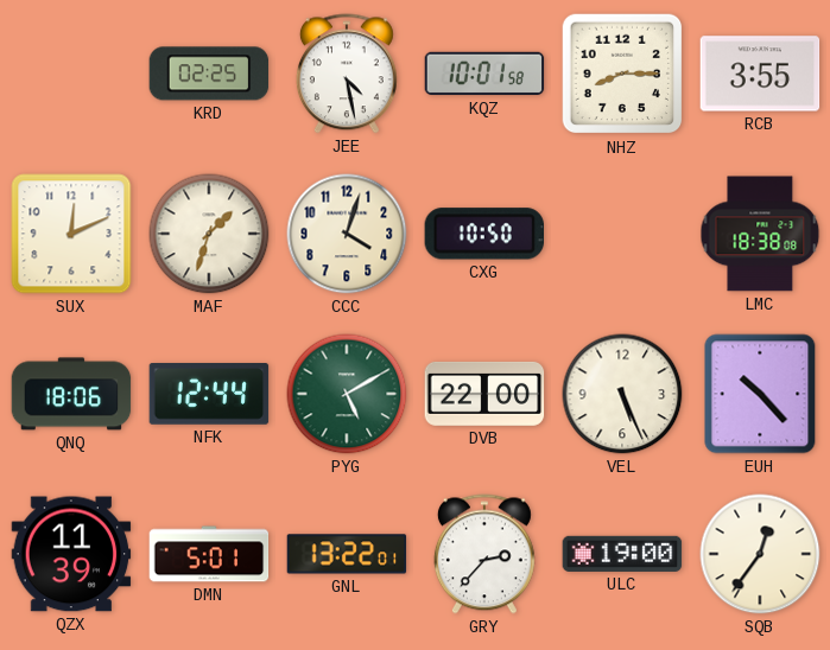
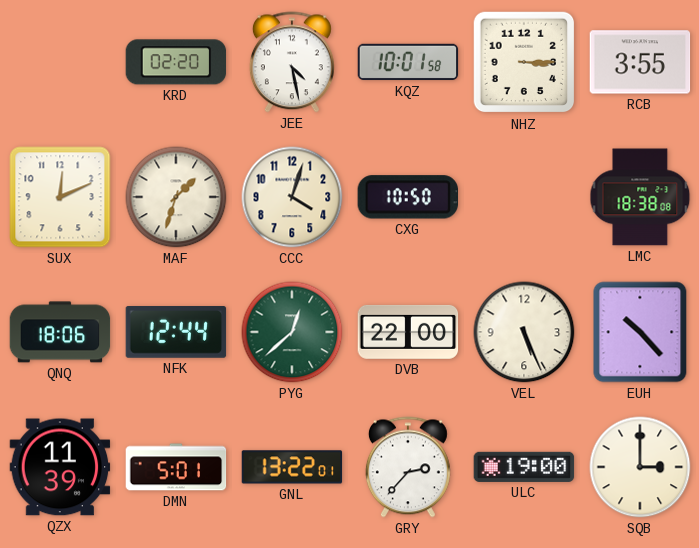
KRD: 02:25 -> 02:20
NHZ: 8:15 -> 3:15
PYG: 5:10 -> 12:38
SQB: 12:36 -> 3:00
